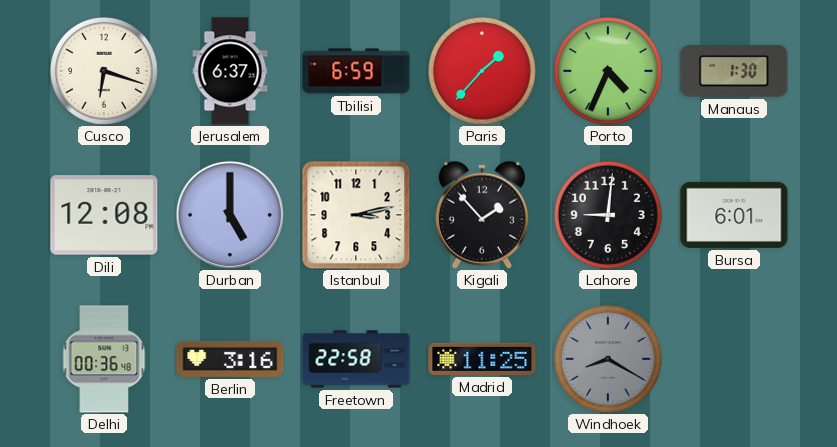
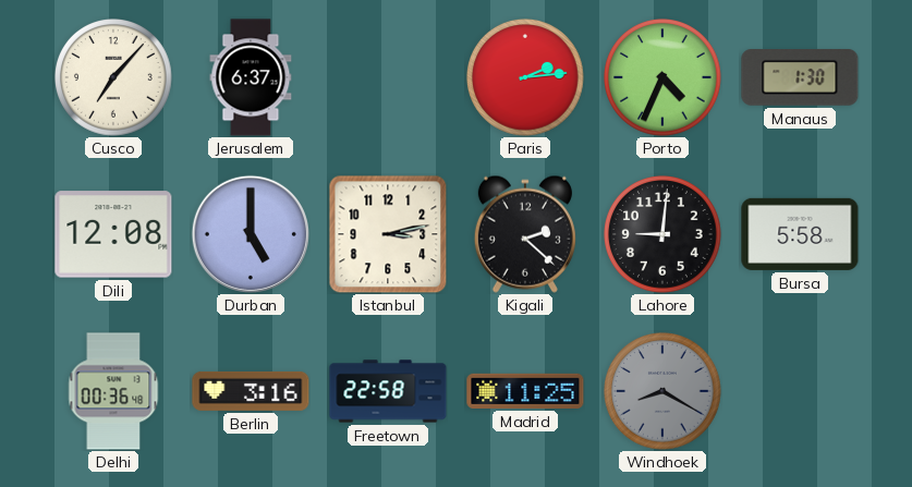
Cusco: 6:18 -> 7:07
Tbilisi: 6:59 -> none
Paris: 1:37 -> 2:14
Kigali: 1:53 -> 2:22
Bursa: 6:01 -> 5:58
